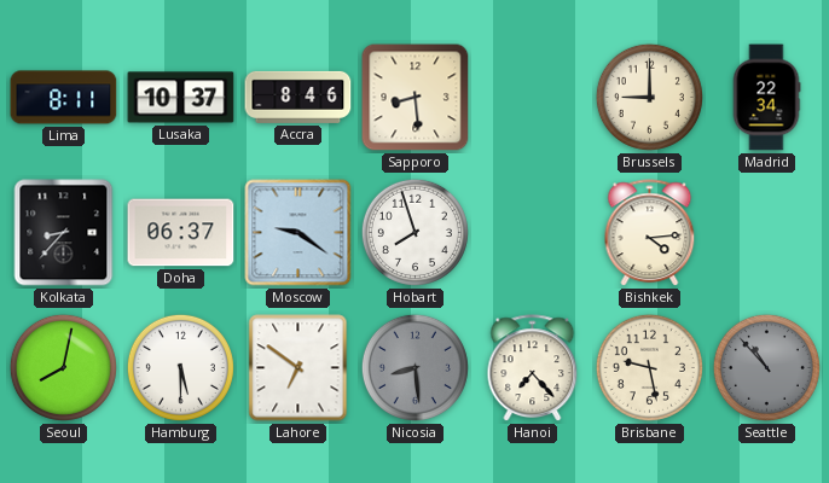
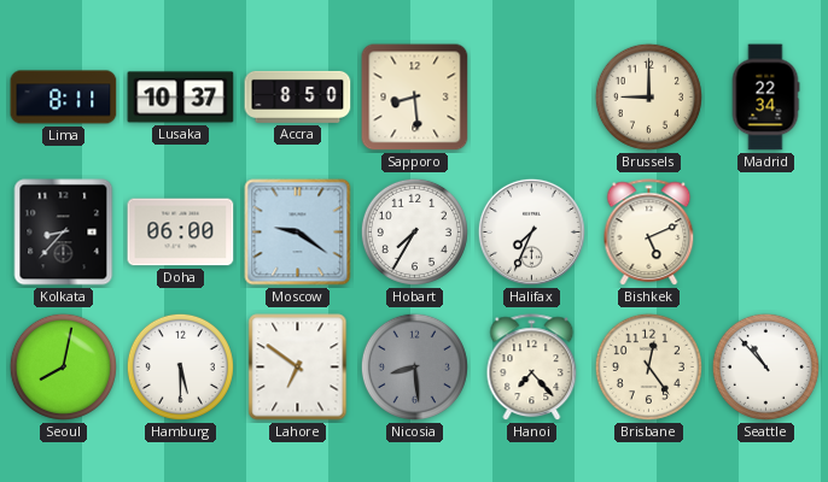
Accra: 8:46 -> 8:50
Doha: 06:37 -> 06:00
Hobart: 7:57 -> 7:35
Halifax: none -> 7:34
Bishkek: 4:14 -> 5:11
Brisbane: 9:28 -> 12:24
Seattle dial: grey -> white
